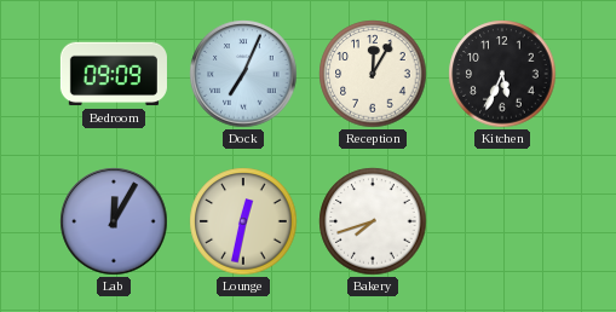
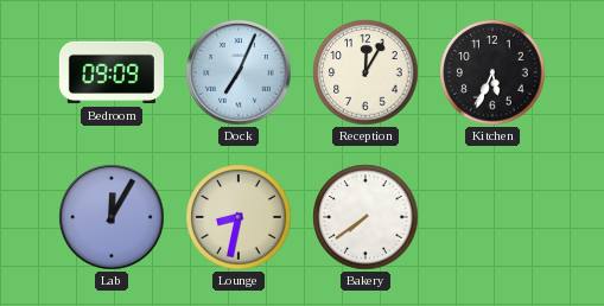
Lounge: 12:32 -> 8:32
Bakery: 7:42 -> 7:39
